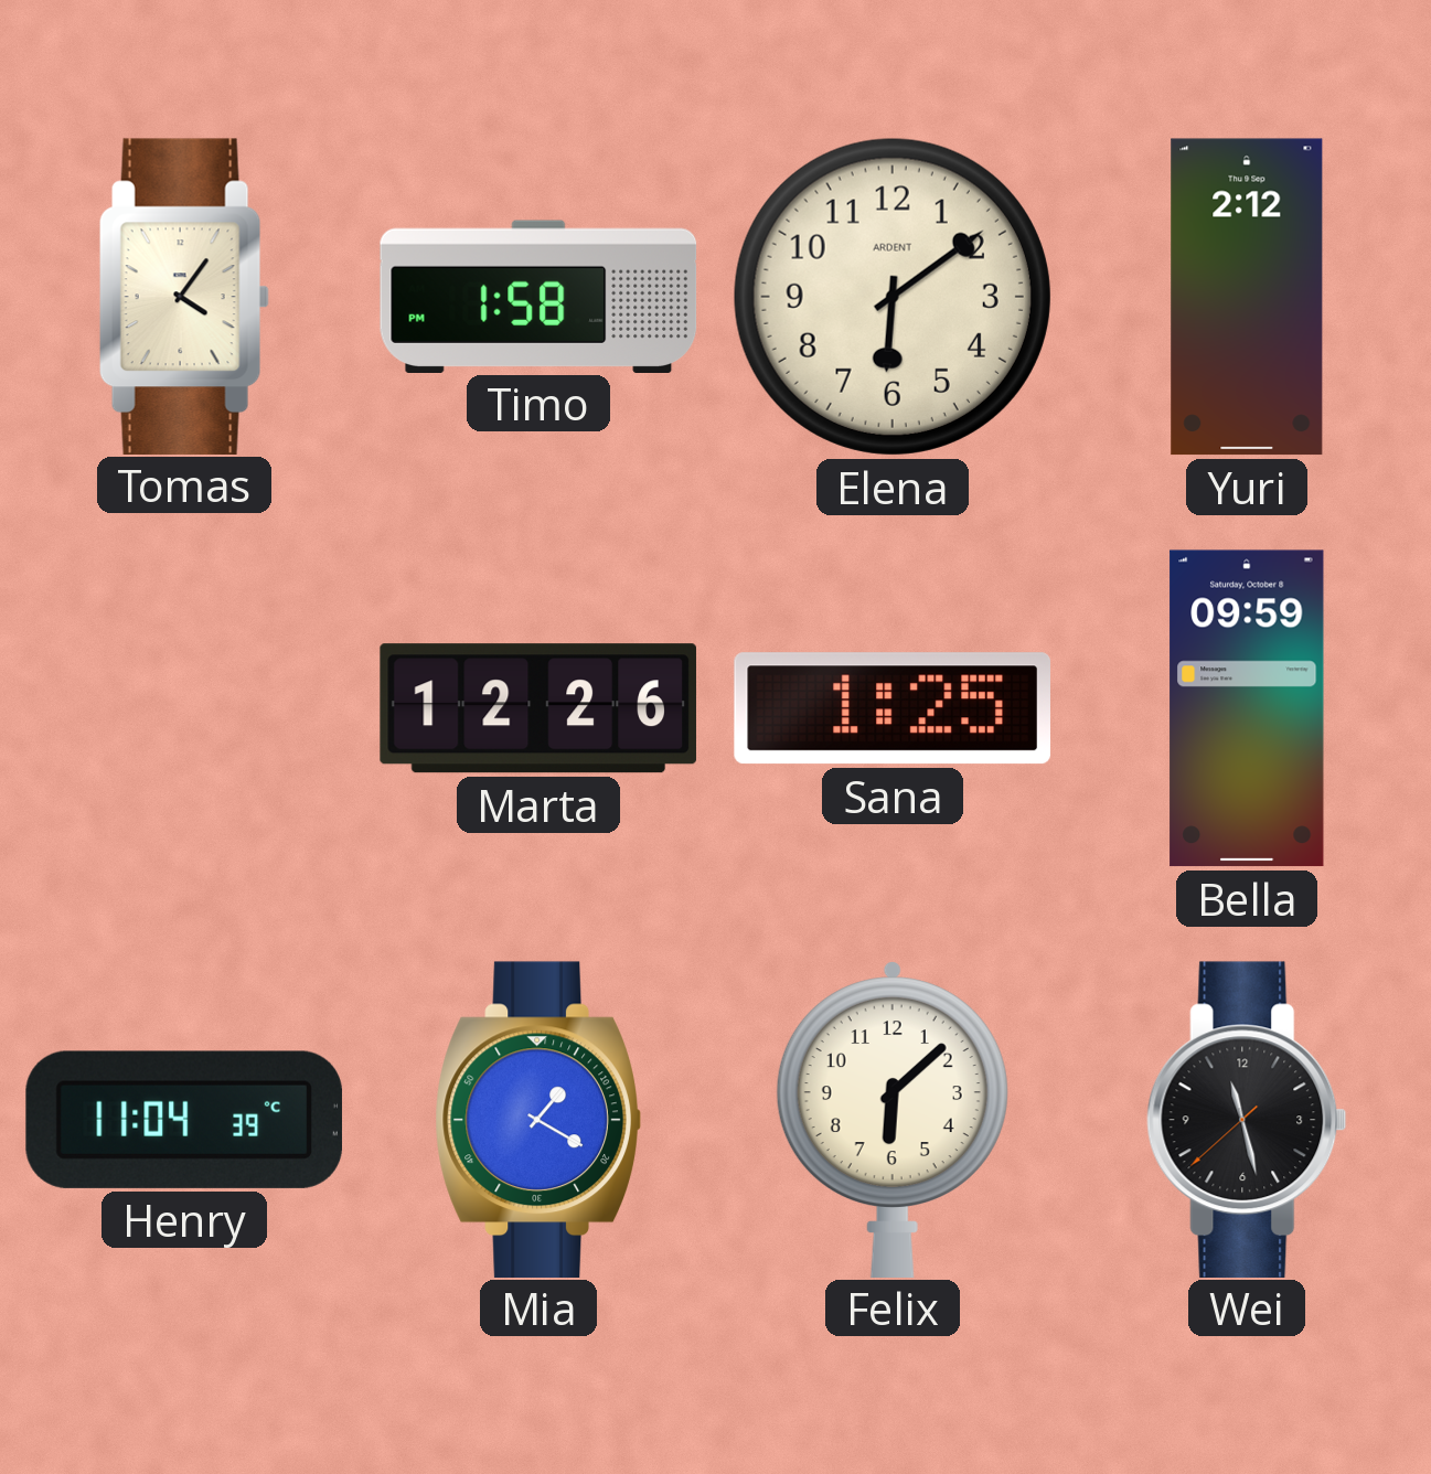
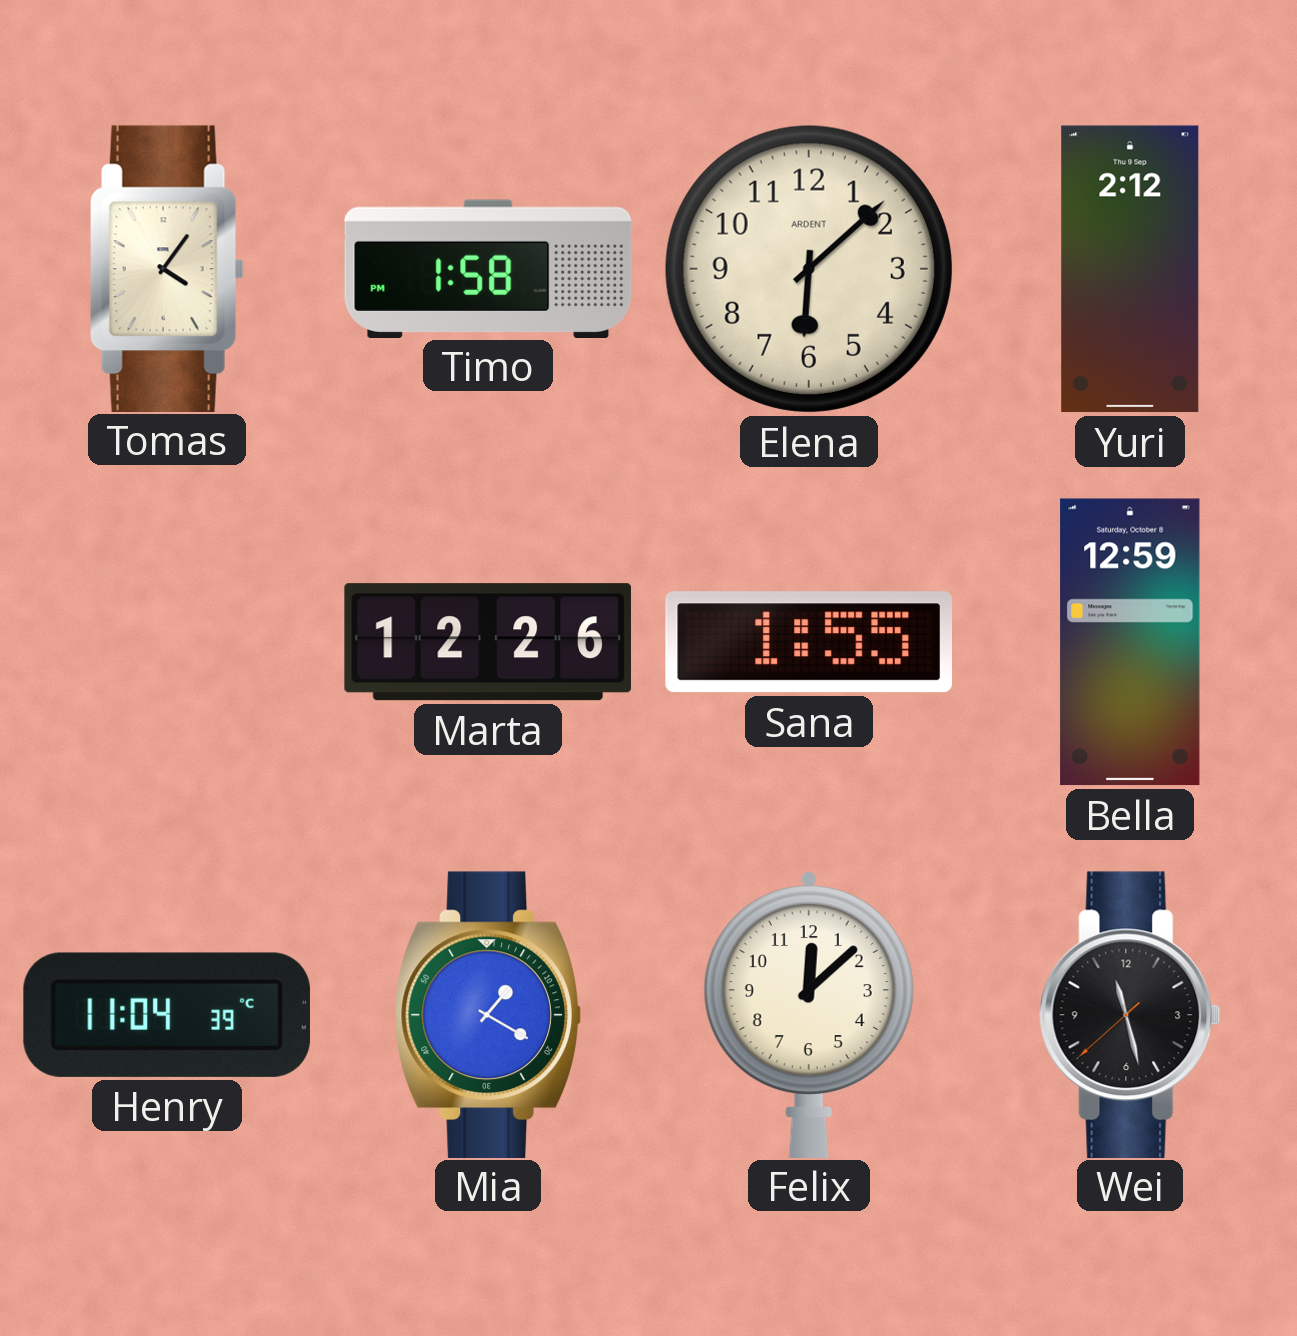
Elena: 6:09 -> 6:08
Sana: 1:25 -> 1:55
Bella: 09:59 -> 12:59
Felix: 6:08 -> 12:08
